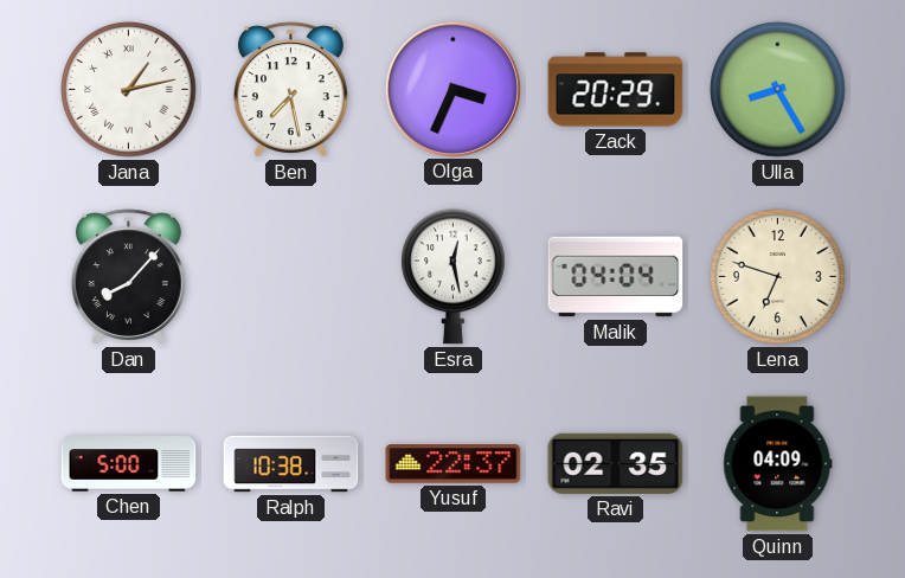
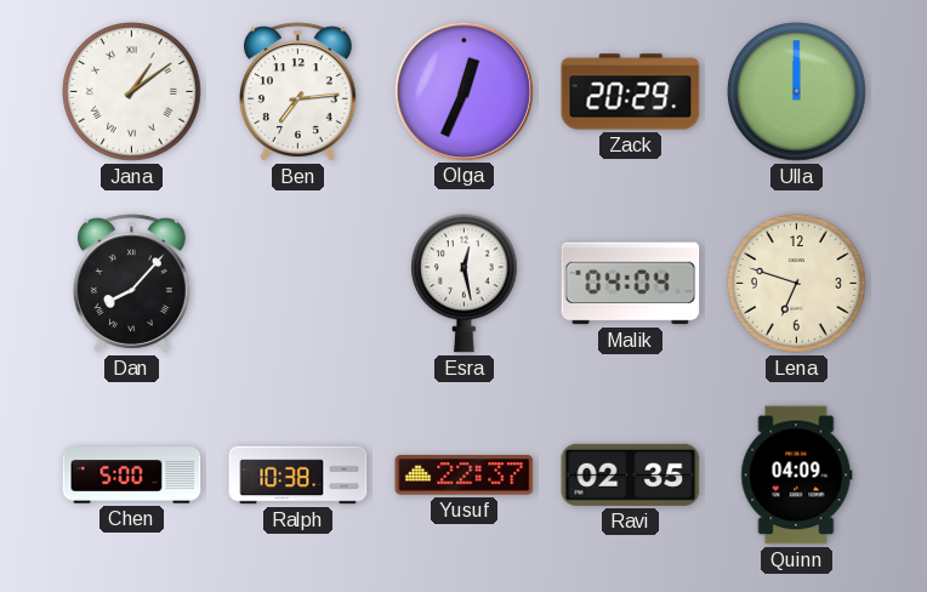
Jana: 1:13 -> 1:09
Ben: 7:28 -> 7:14
Olga: 3:34 -> 12:34
Ulla: 8:25 -> 12:00
